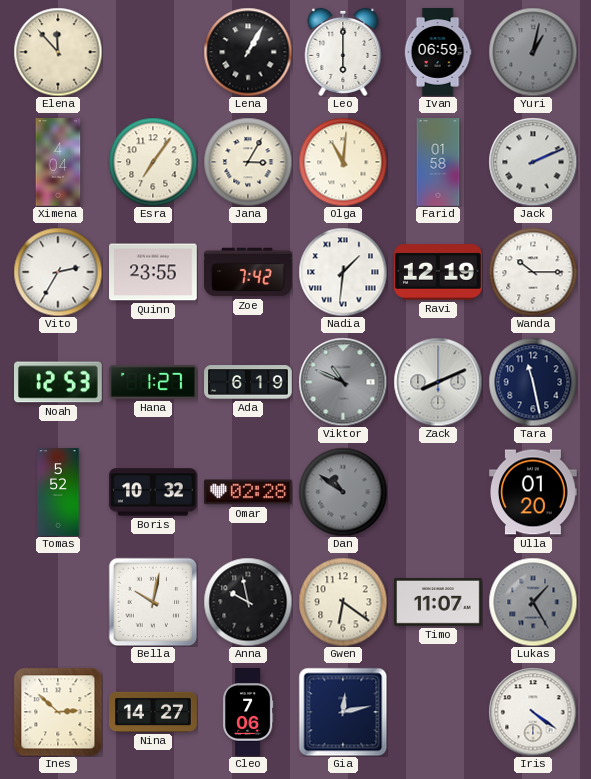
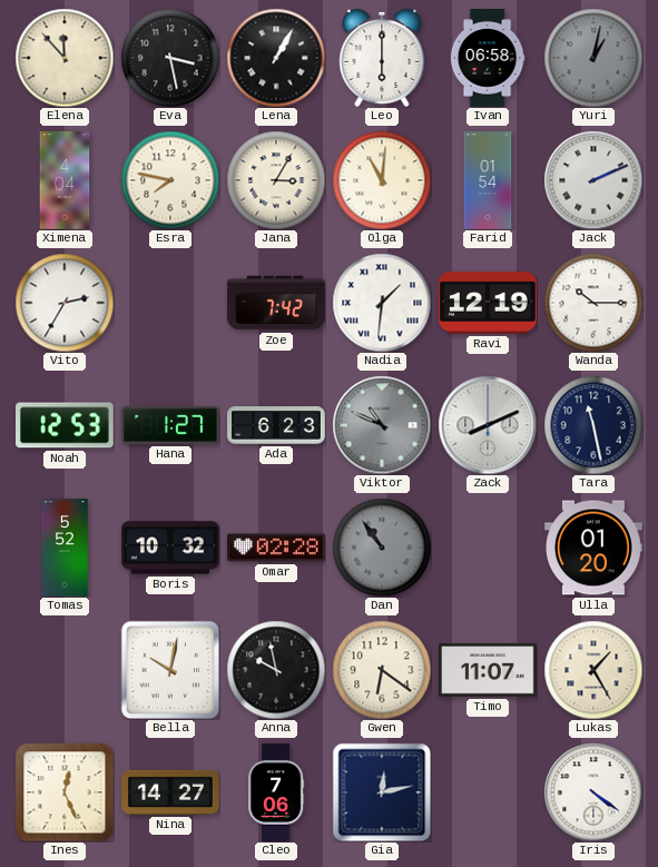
Eva: none -> 3:28
Ivan: 06:59 -> 06:58
Esra: 7:06 -> 7:47
Farid: 01:58 -> 01:54
Quinn: 23:55 -> none
Ada: 6:19 -> 6:23
Dan: 10:51 -> 10:54
Lukas dial: grey -> cream
Ines: 2:52 -> 12:26
